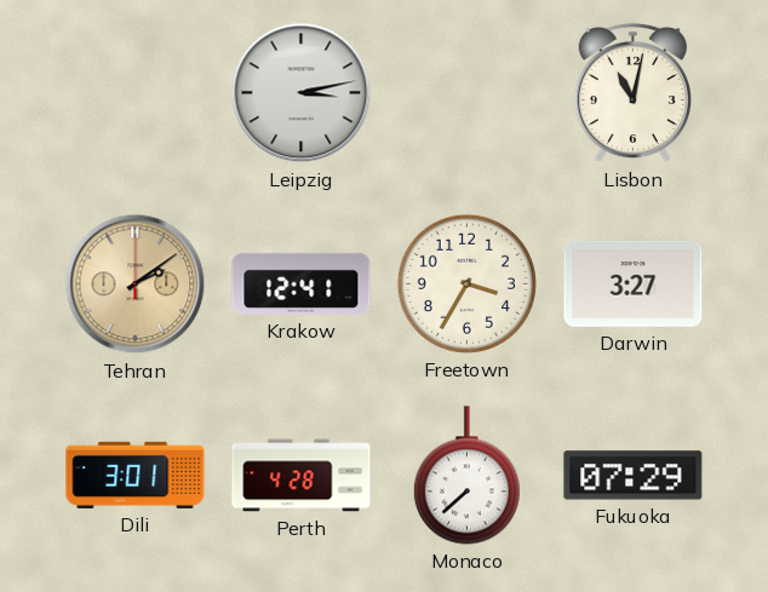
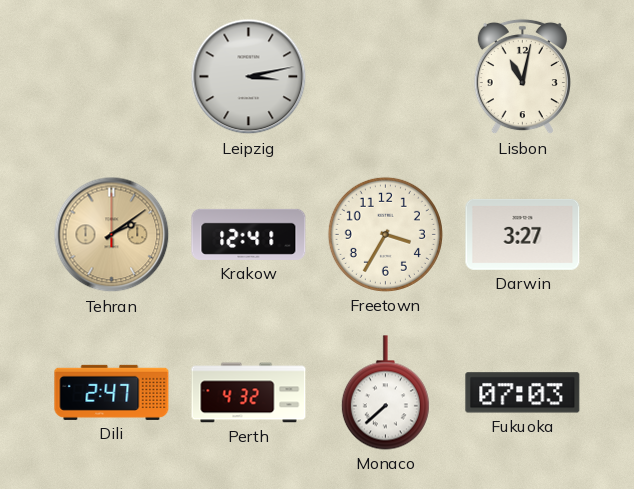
Dili: 3:01 -> 2:47
Perth: 4:28 -> 4:32
Fukuoka: 07:29 -> 07:03
